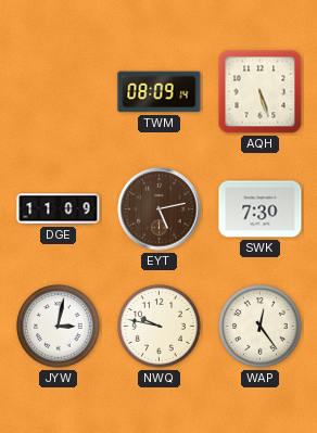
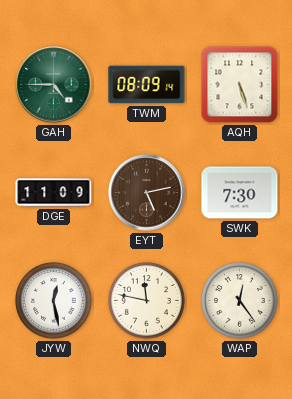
GAH: none -> 4:45
JYW: 3:02 -> 12:28
NWQ: 9:47 -> 11:47
